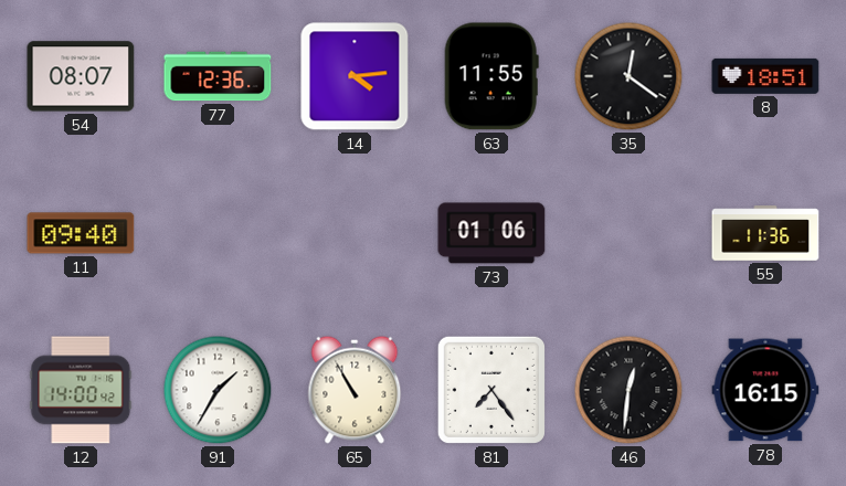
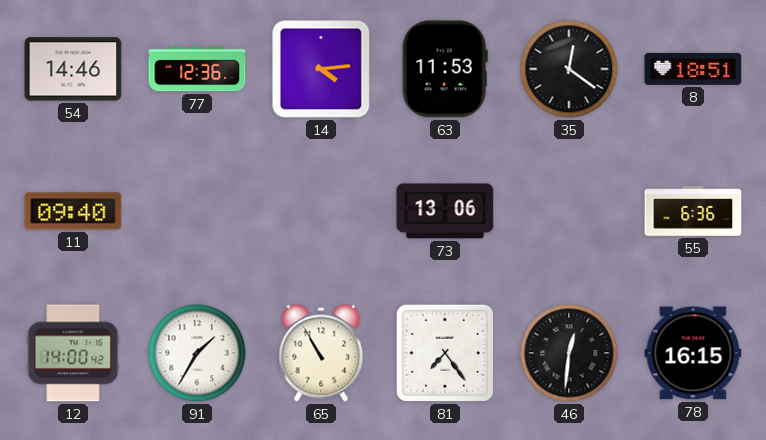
54: 08:07 -> 14:46
63: 11:55 -> 11:53
73: 01:06 -> 13:06
55: 11:36 -> 6:36
